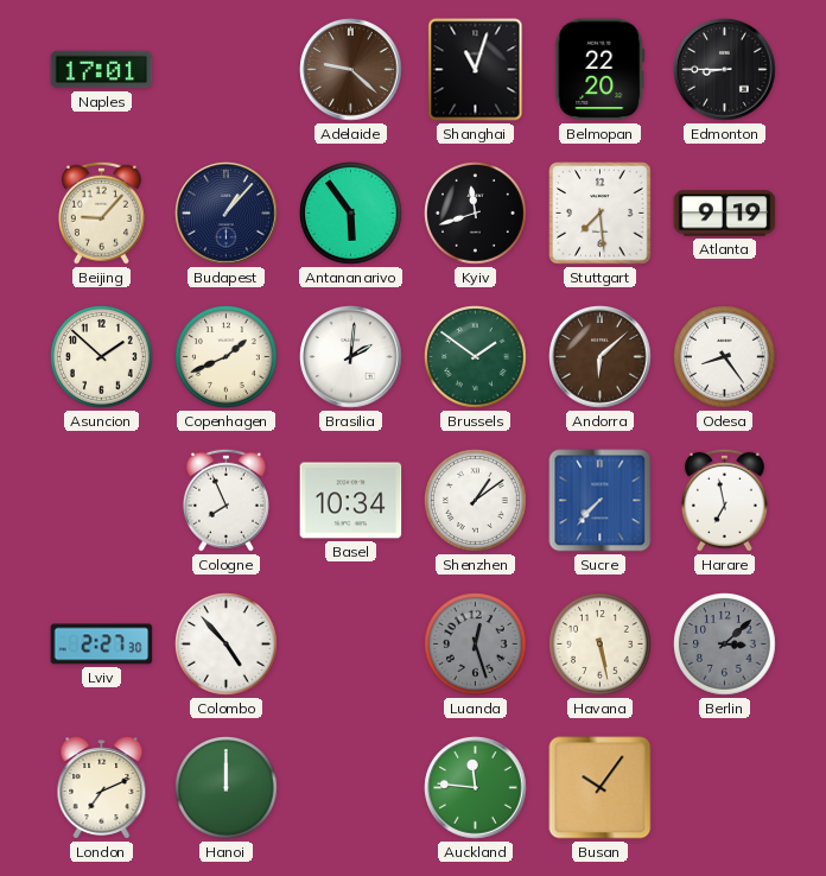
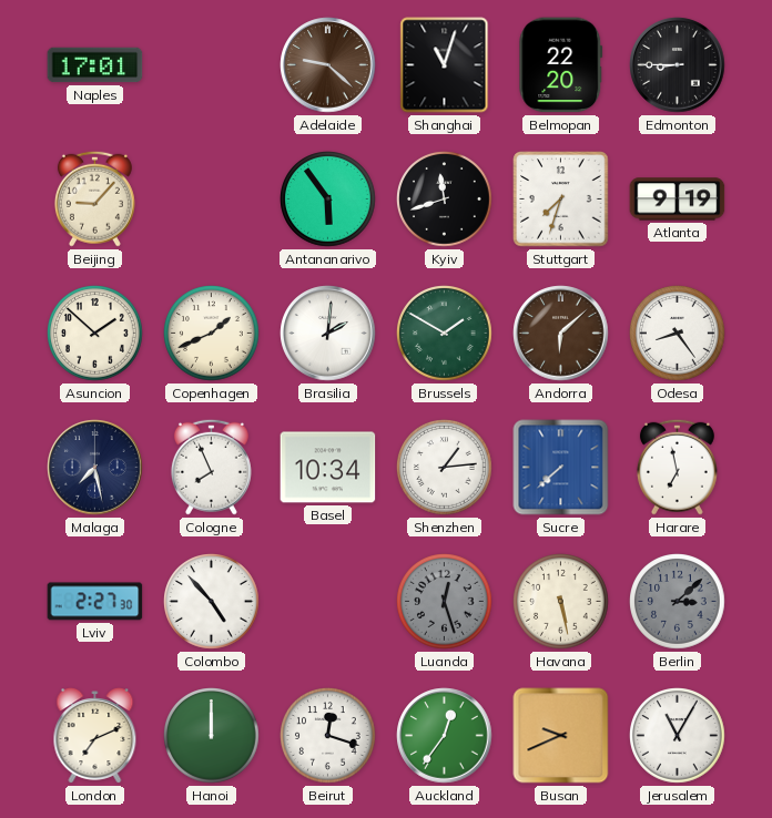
Budapest: 1:07 -> none
Stuttgart: 7:29 -> 7:33
Brussels: 1:51 -> 1:50
Malaga: none -> 7:28
Shenzhen: 1:09 -> 1:14
Sucre: 7:37 -> 7:38
Beirut: none -> 12:18
Auckland: 11:46 -> 12:36
Busan: 10:06 -> 9:41
Jerusalem: none -> 11:05
